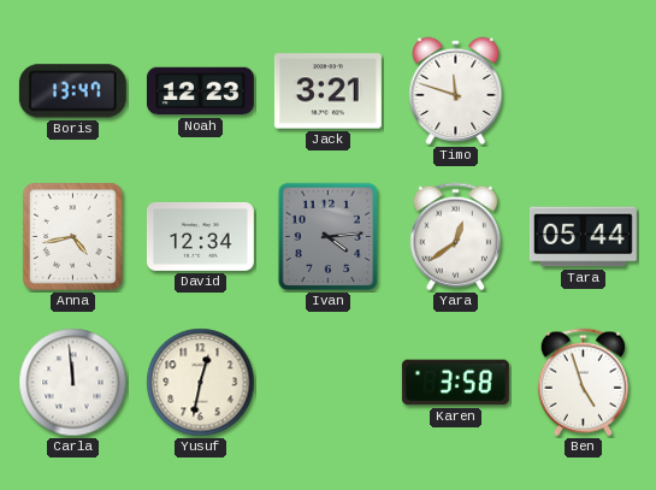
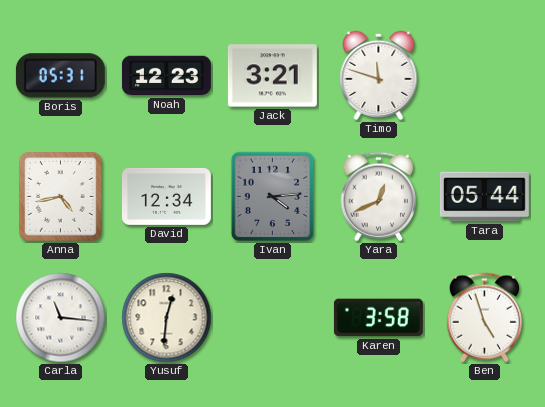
Boris: 13:47 -> 05:31
Yara: 12:39 -> 12:41
Carla: 11:59 -> 11:16
Yusuf: 12:32 -> 12:31
